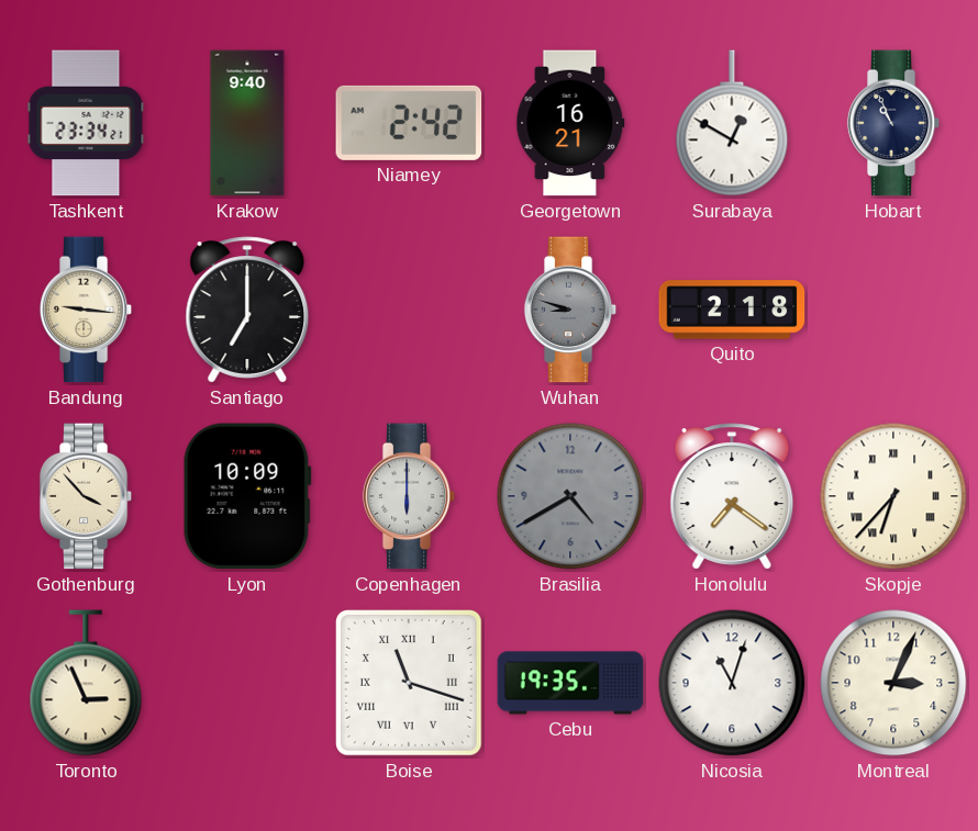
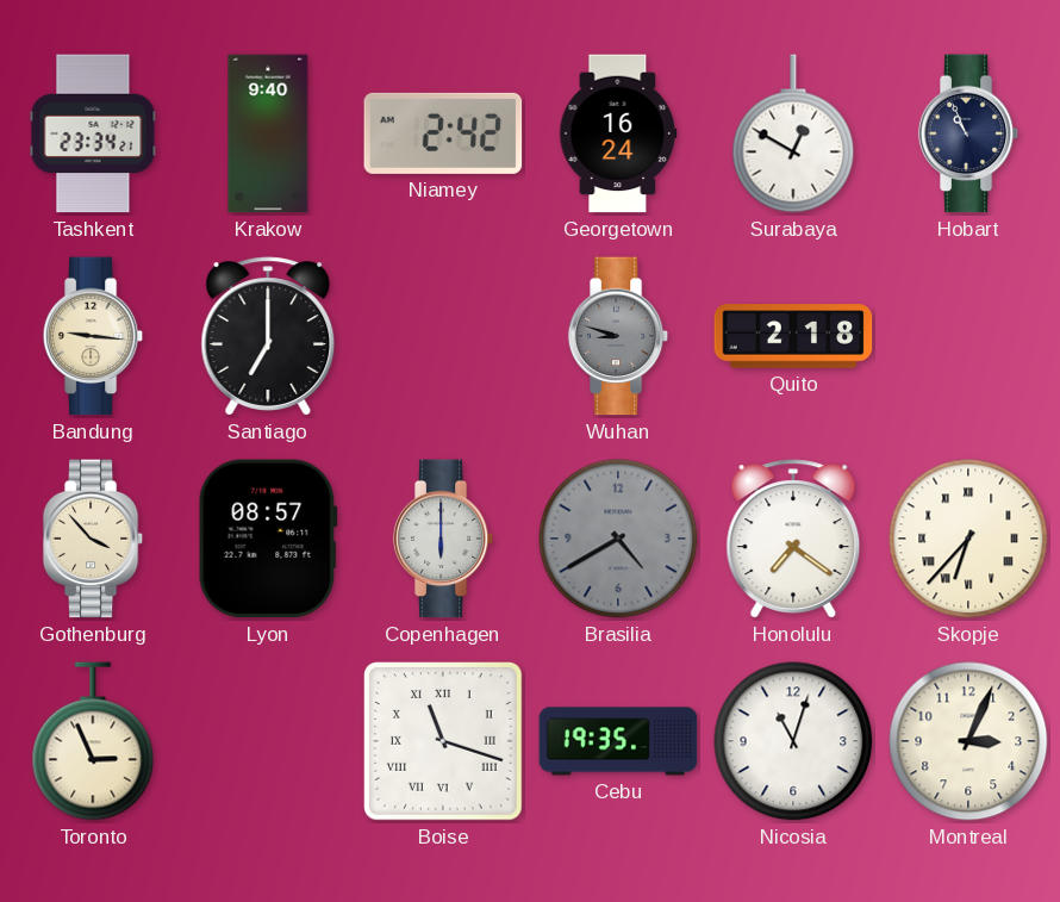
Georgetown: 16:21 -> 16:24
Lyon: 10:09 -> 08:57
